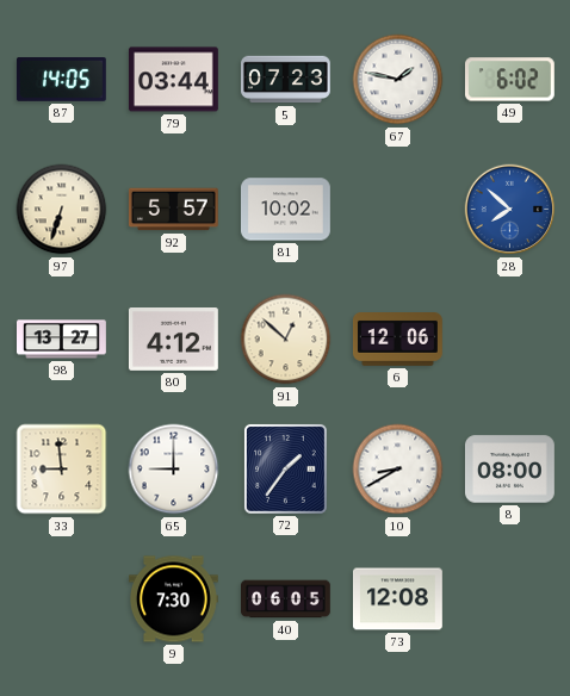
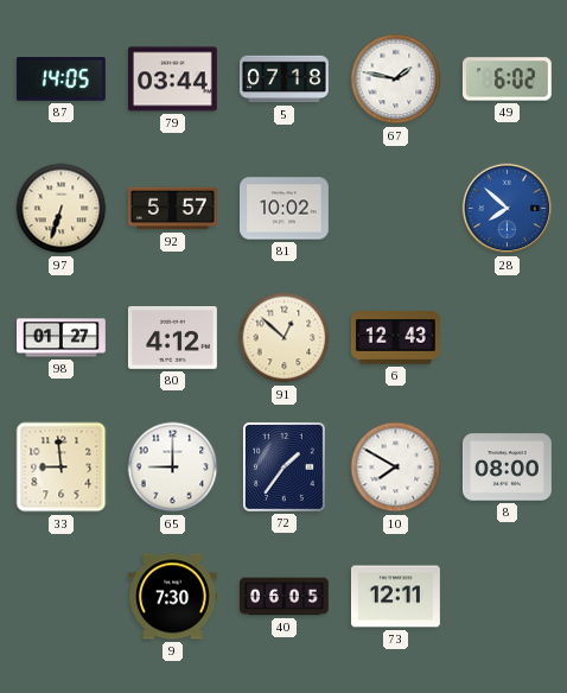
5: 07:23 -> 07:18
98: 13:27 -> 01:27
6: 12:06 -> 12:43
10: 8:40 -> 7:50
73: 12:08 -> 12:11
